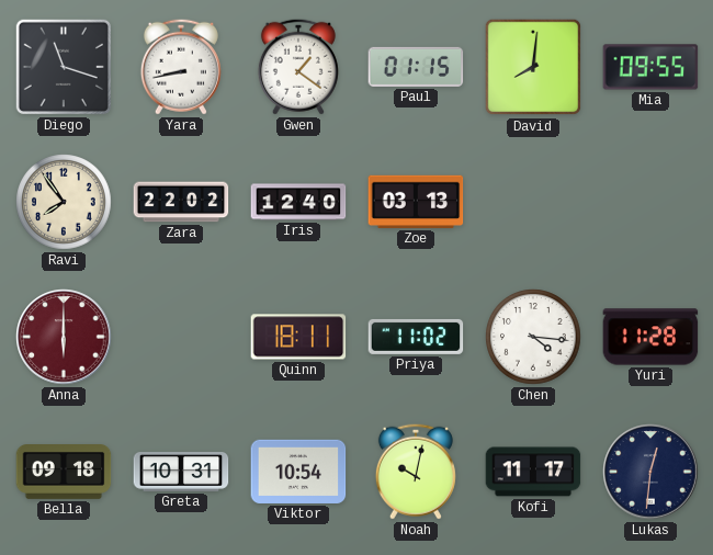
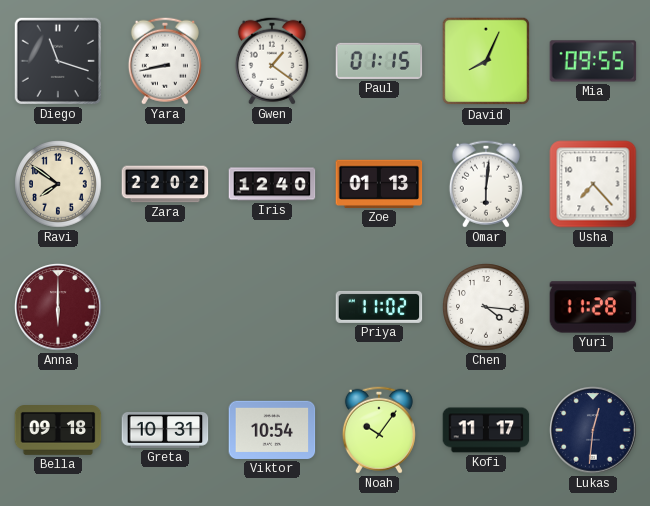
David: 8:01 -> 8:04
Ravi: 7:54 -> 7:51
Zoe: 03:13 -> 01:13
Omar: none -> 6:01
Usha: none -> 7:23
Quinn: 18:11 -> none
Noah: 10:02 -> 10:06
